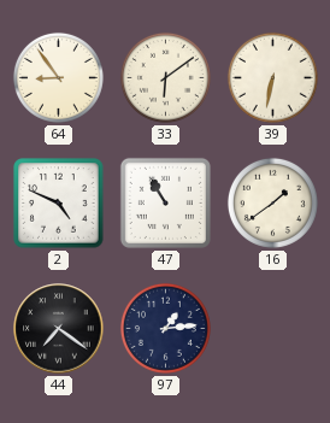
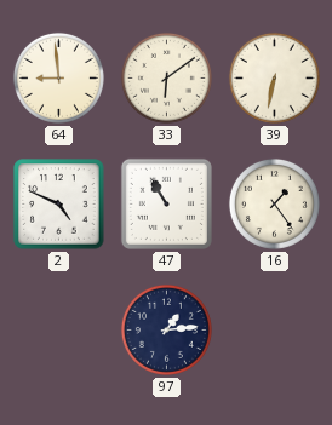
64: 8:54 -> 8:59
16: 1:39 -> 1:24
44: 7:21 -> none
